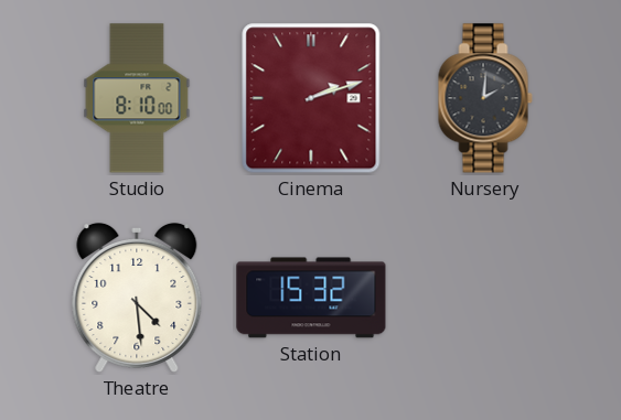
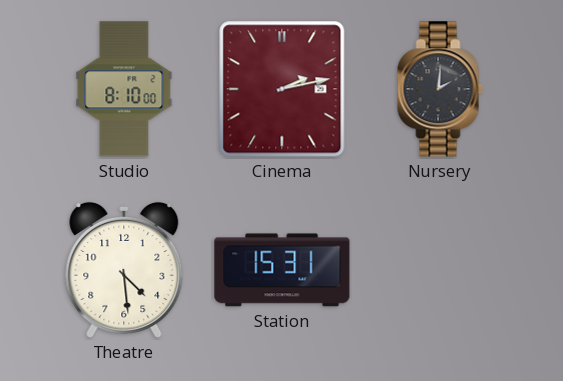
Cinema: 2:12 -> 2:13
Station: 15:32 -> 15:31
